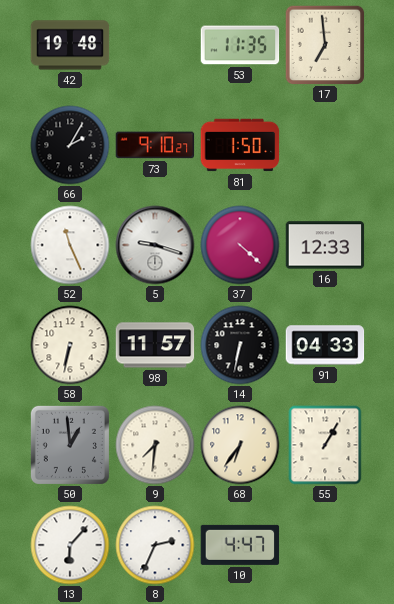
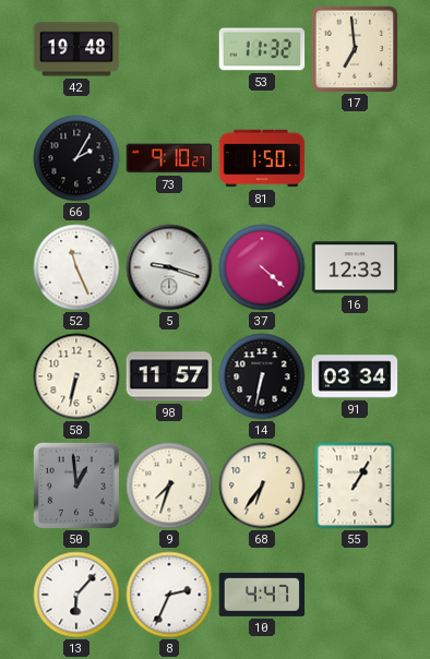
53: 11:35 -> 11:32
91: 04:33 -> 03:34
9: 7:31 -> 7:33
